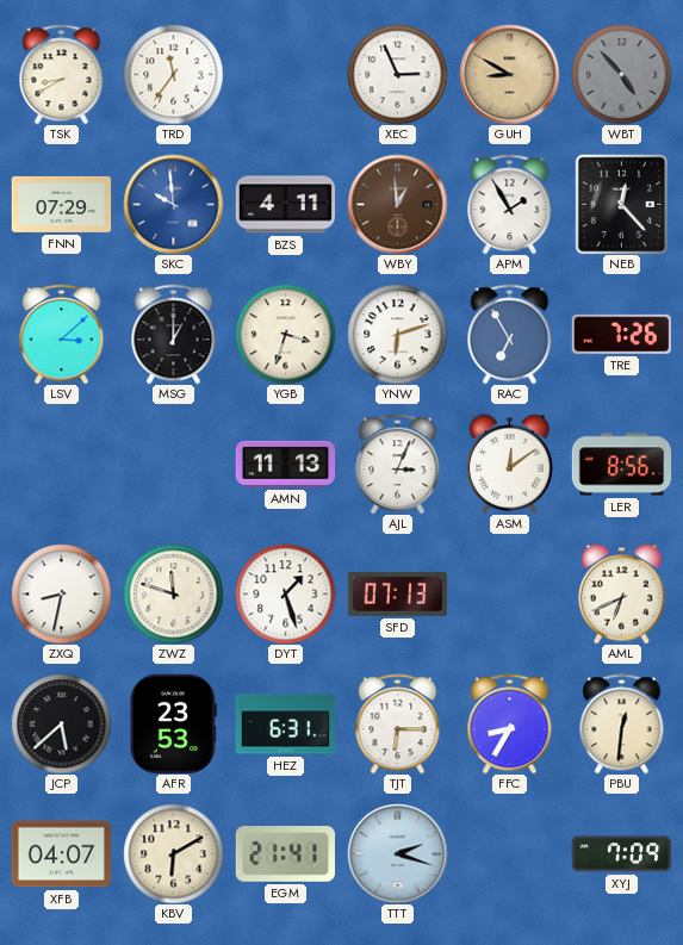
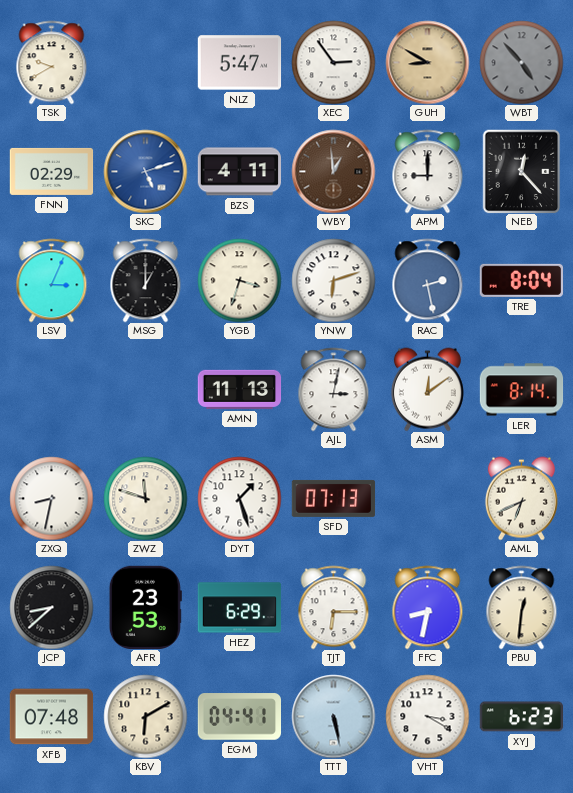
TSK: 8:40 -> 9:40
TRD: 11:36 -> none
NLZ: none -> 5:47
XEC: 2:56 -> 2:54
FNN: 07:29 -> 02:29
SKC: 9:59 -> 5:12
APM: 1:55 -> 9:00
LSV: 3:08 -> 3:04
RAC: 6:55 -> 2:28
TRE: 7:26 -> 8:04
AJL: 3:04 -> 3:02
LER: 8:56 -> 8:14
JCP: 5:38 -> 8:38
HEZ: 6:31 -> 6:29
FFC: 8:35 -> 8:32
XFB: 04:07 -> 07:48
EGM: 21:41 -> 04:41
TTT: 2:18 -> 5:28
VHT: none -> 3:20
XYJ: 7:09 -> 6:23
